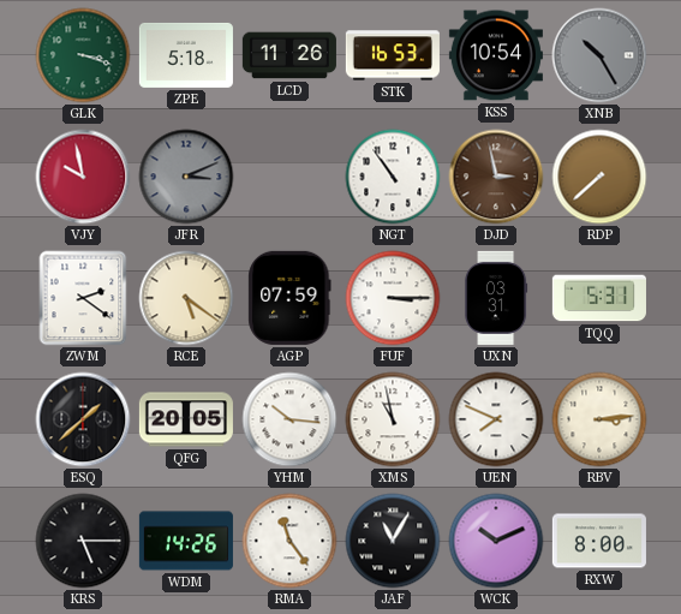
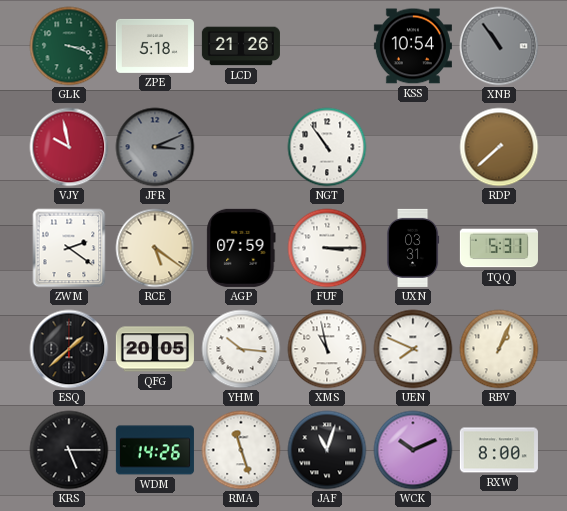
LCD: 11:26 -> 21:26
STK: 16:53 -> none
XNB: 10:25 -> 10:54
DJD: 2:58 -> none
RBV: 3:14 -> 1:04
RMA: 11:24 -> 11:27
JAF: 11:05 -> 11:03
